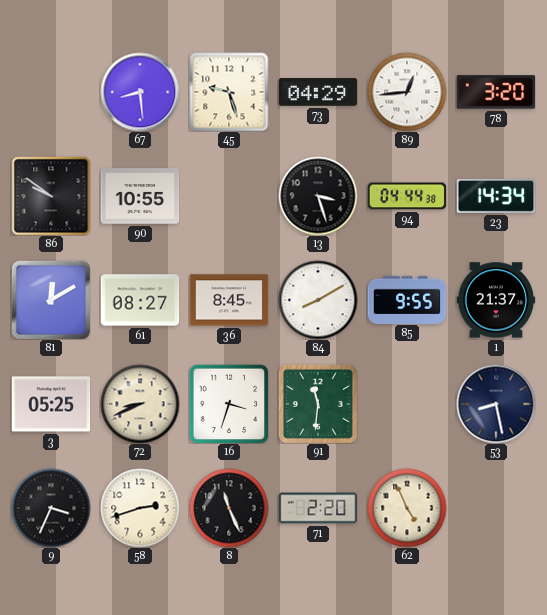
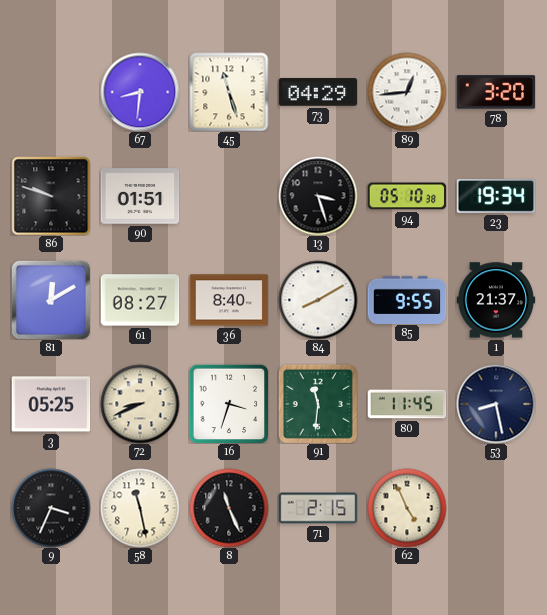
67: 8:29 -> 8:31
45: 9:27 -> 11:27
86: 9:51 -> 9:48
90: 10:55 -> 01:51
94: 04:44 -> 05:10
23: 14:34 -> 19:34
36: 8:45 -> 8:40
80: none -> 11:45
58: 2:42 -> 11:28
71: 2:20 -> 2:15
